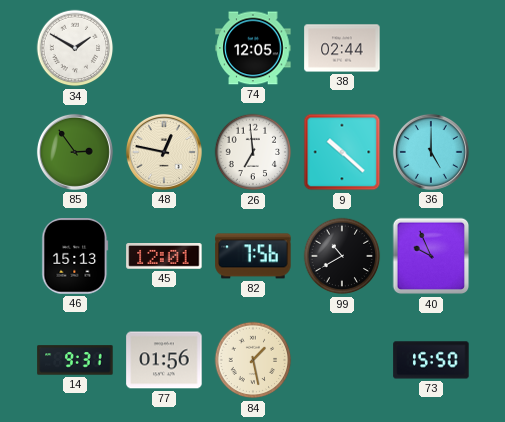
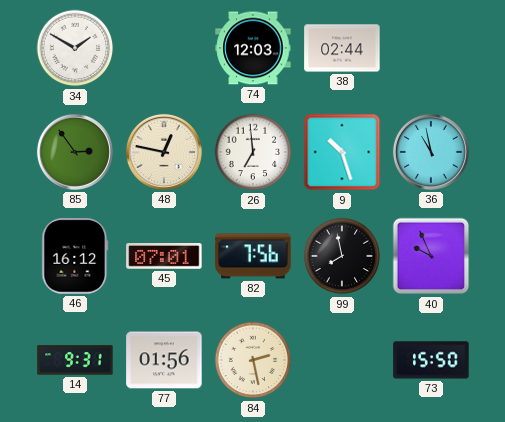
74: 12:05 -> 12:03
9: 10:22 -> 10:27
36: 5:00 -> 10:58
46: 15:13 -> 16:12
45: 12:01 -> 07:01
99: 10:40 -> 7:58
84: 1:28 -> 2:28
